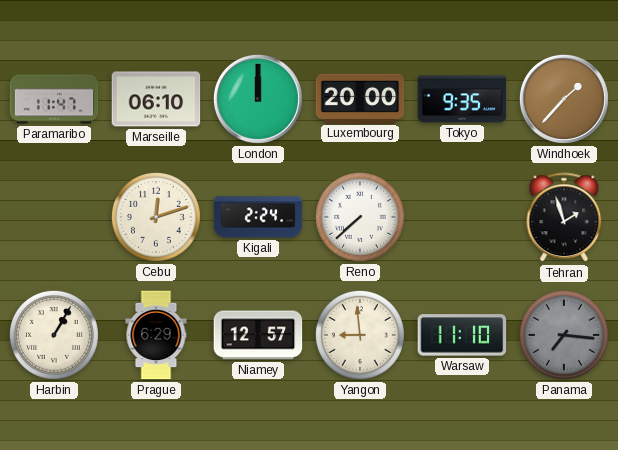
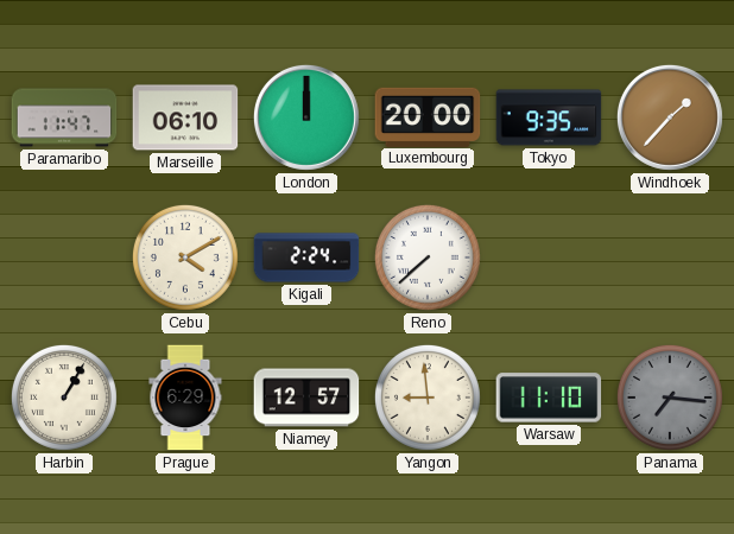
Cebu: 12:12 -> 4:10
Tehran: 1:57 -> none
